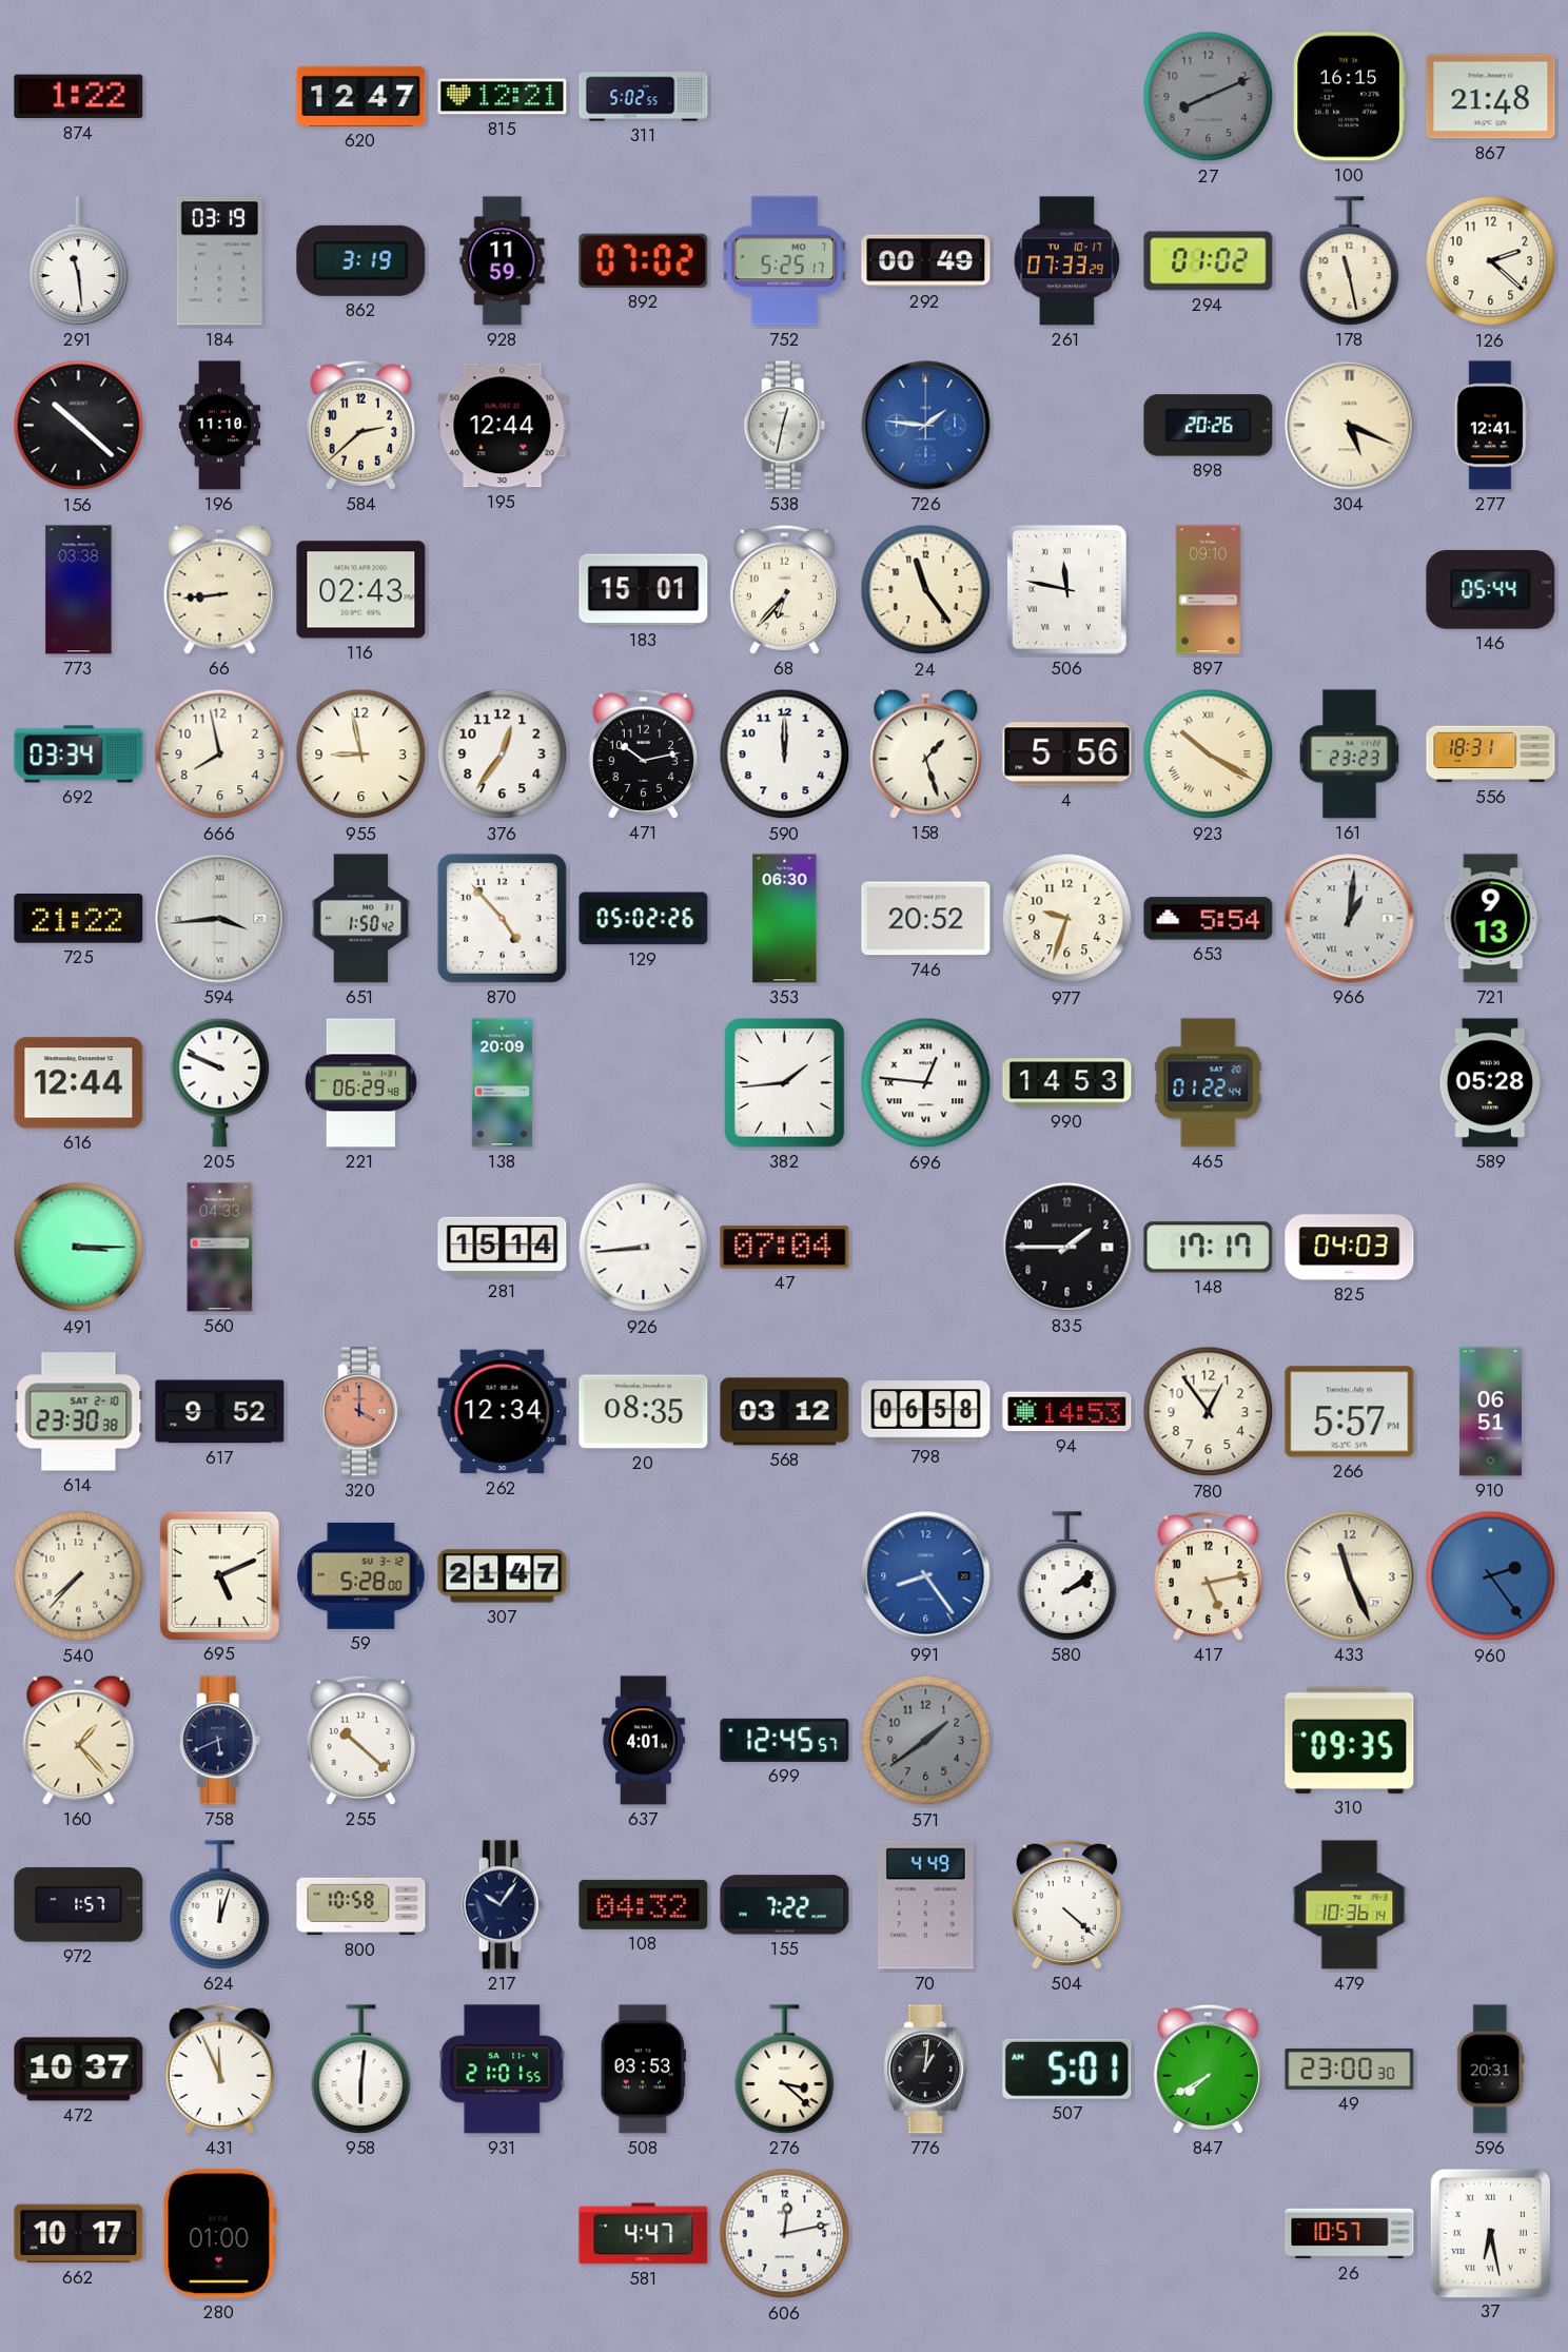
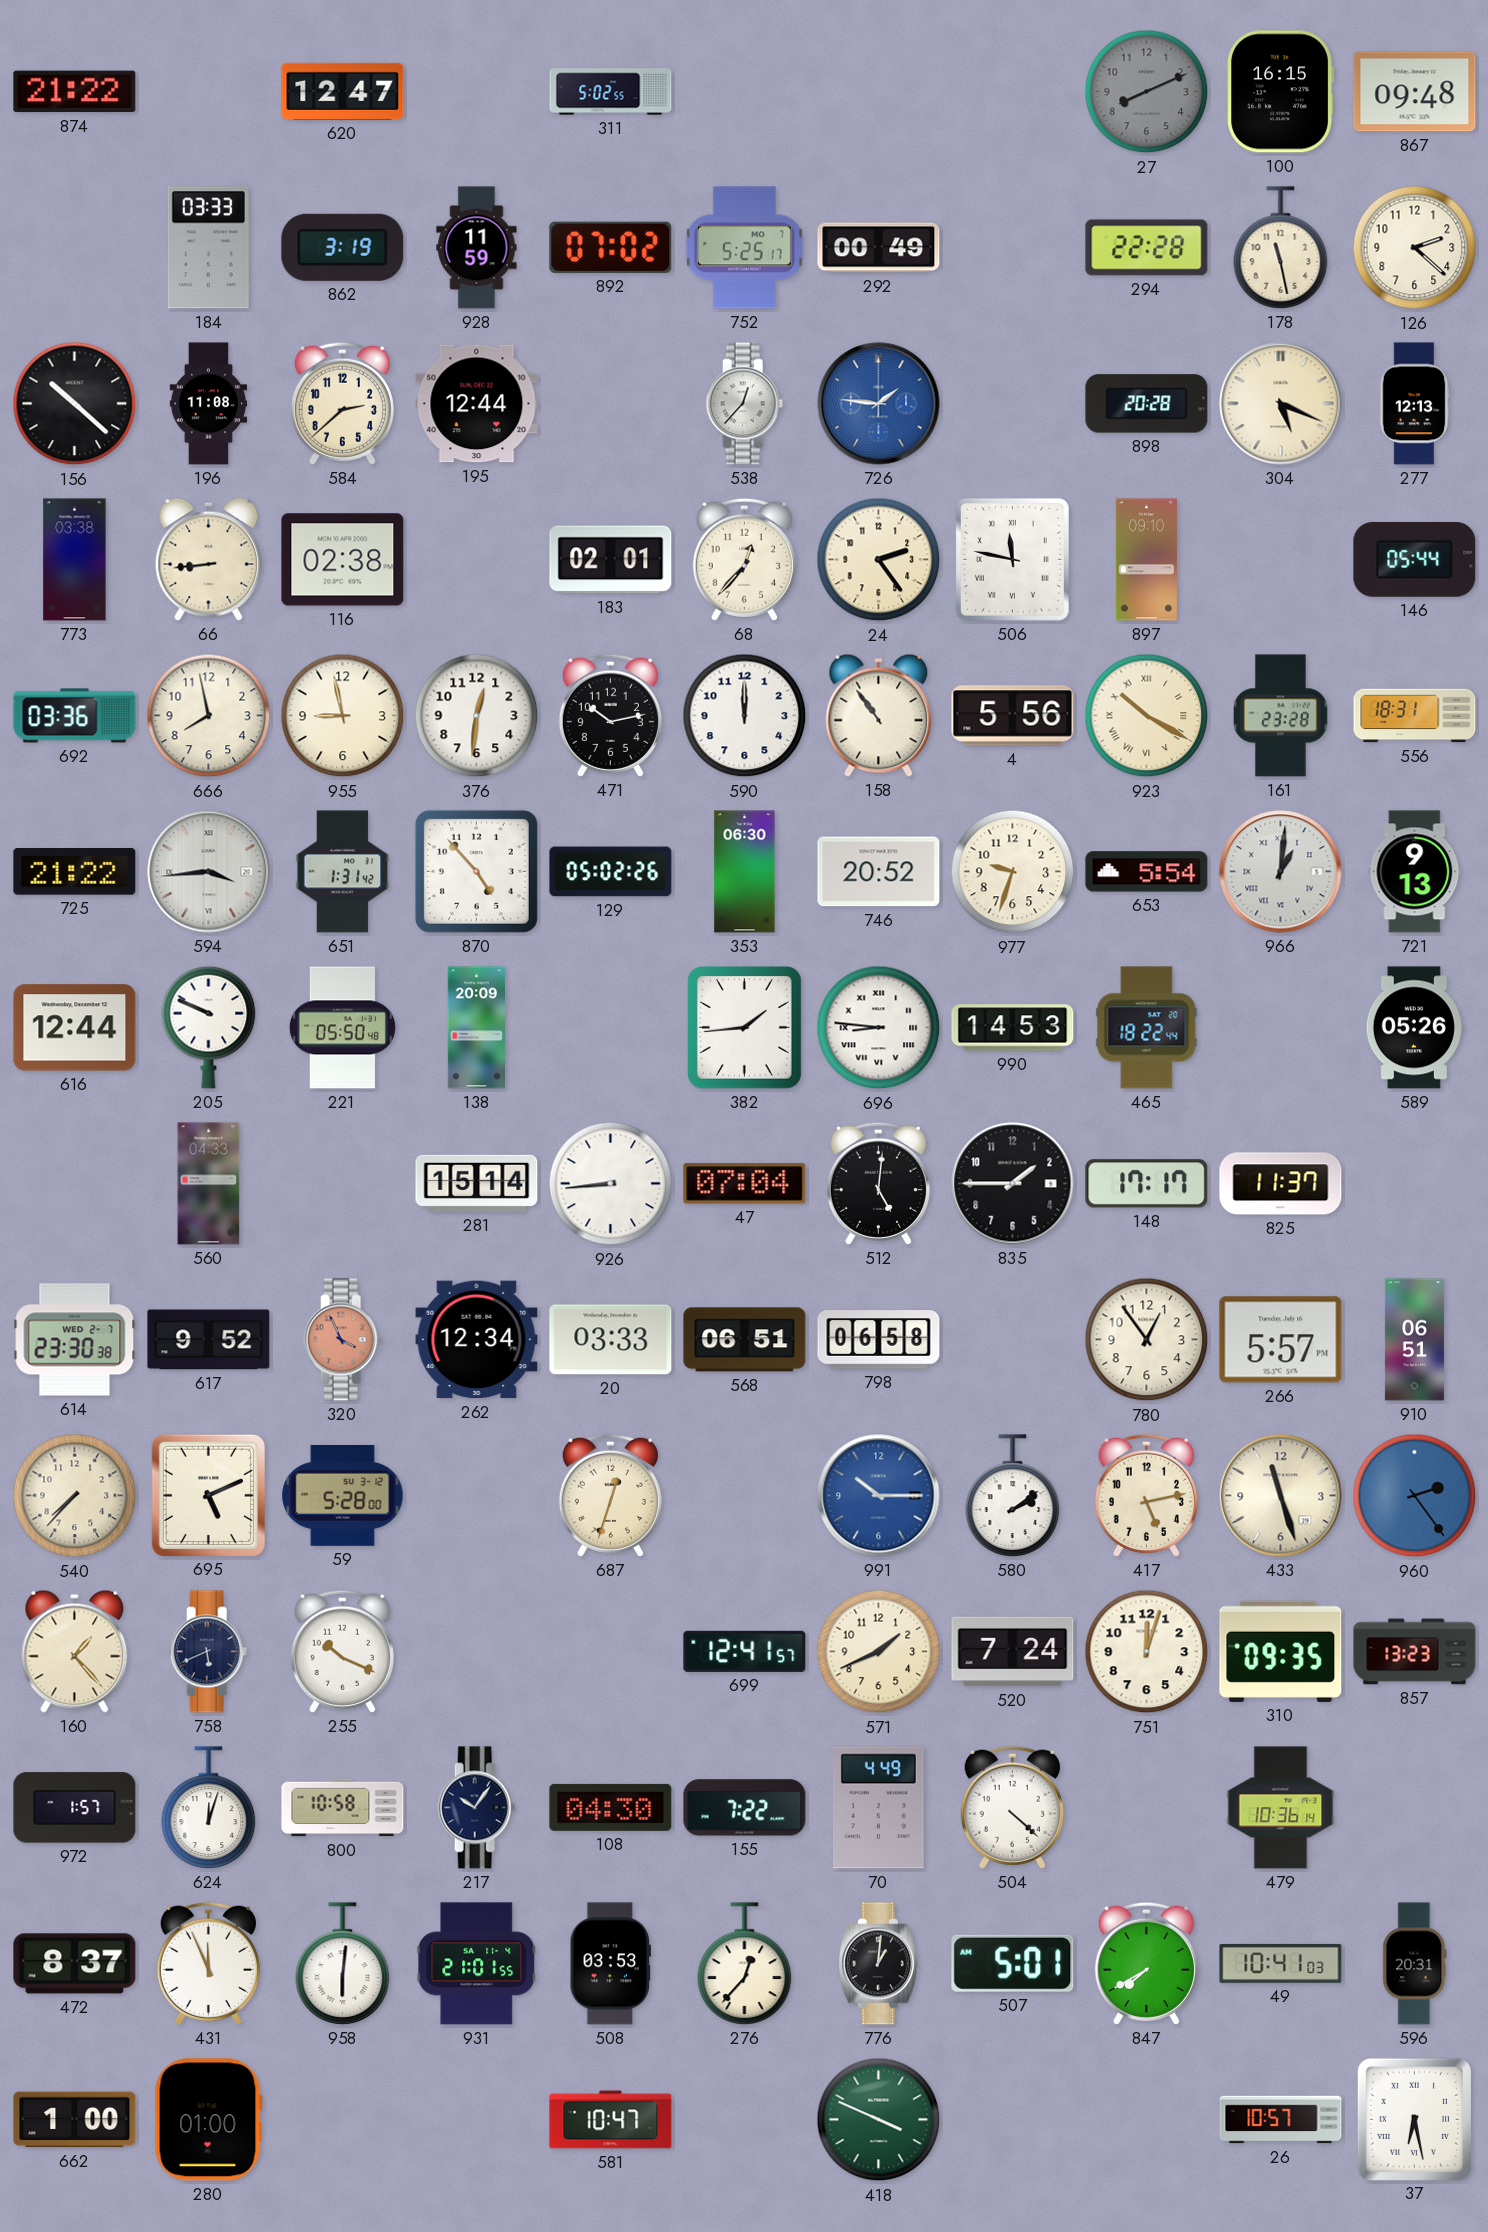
874: 1:22 -> 21:22
815: 12:21 -> none
867: 21:48 -> 09:48
291: 11:29 -> none
184: 03:19 -> 03:33
261: 07:33 -> none
294: 01:02 -> 22:28
196: 11:10 -> 11:08
538: 12:32 -> 12:37
898: 20:26 -> 20:28
277: 12:41 -> 12:13
116: 02:43 -> 02:38
183: 15:01 -> 02:01
68: 6:37 -> 12:37
24: 11:24 -> 2:24
692: 03:34 -> 03:36
376: 12:36 -> 12:31
158: 1:27 -> 10:54
161: 23:23 -> 23:28
651: 1:50 -> 1:31
221: 06:29 -> 05:50
696: 12:46 -> 8:46
465: 01:22 -> 18:22
589: 05:28 -> 05:26
491: 3:15 -> none
512: none -> 5:01
825: 04:03 -> 11:37
614 date: SAT 2-10 -> WED 2-7
320: 4:00 -> 3:56
20: 08:35 -> 03:33
568: 03:12 -> 06:51
94: 14:53 -> none
307: 21:47 -> none
687: none -> 12:33
991: 8:24 -> 10:15
433: 11:26 -> 11:27
255: 10:22 -> 10:19
637: 4:01 -> none
699: 12:45 -> 12:41
571: 1:39 -> 1:41
571 dial: grey -> cream
520: none -> 7:24
751: none -> 12:03
857: none -> 13:23
108: 04:32 -> 04:30
472: 10:37 -> 8:37
276: 3:22 -> 12:37
49: 23:00 -> 10:41
662: 10:17 -> 1:00
581: 4:47 -> 10:47
606: 12:13 -> none
418: none -> 3:49
